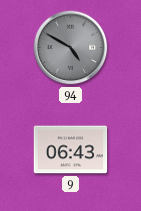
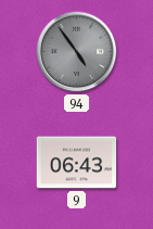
94: 4:50 -> 4:54
